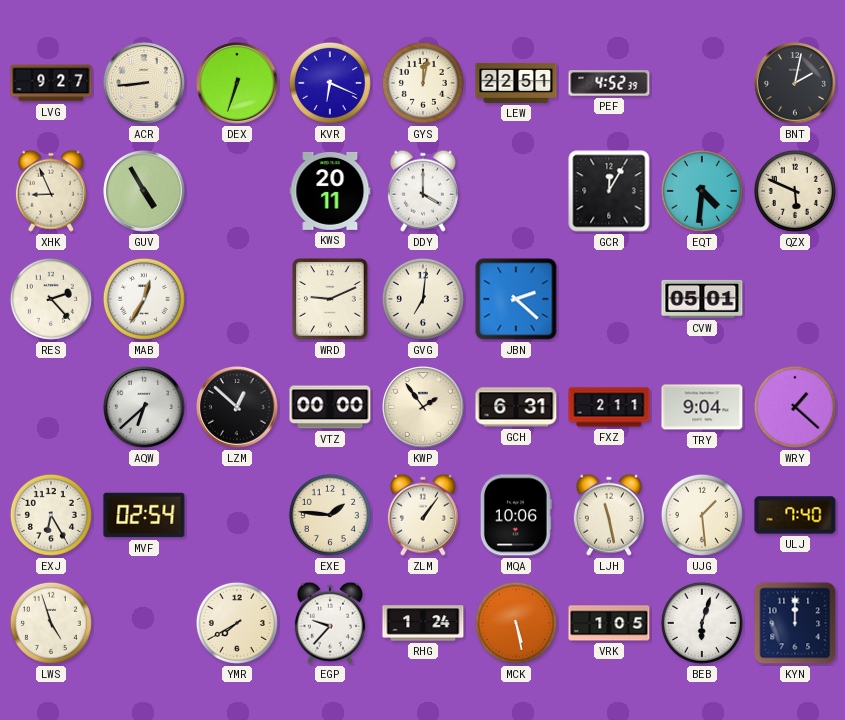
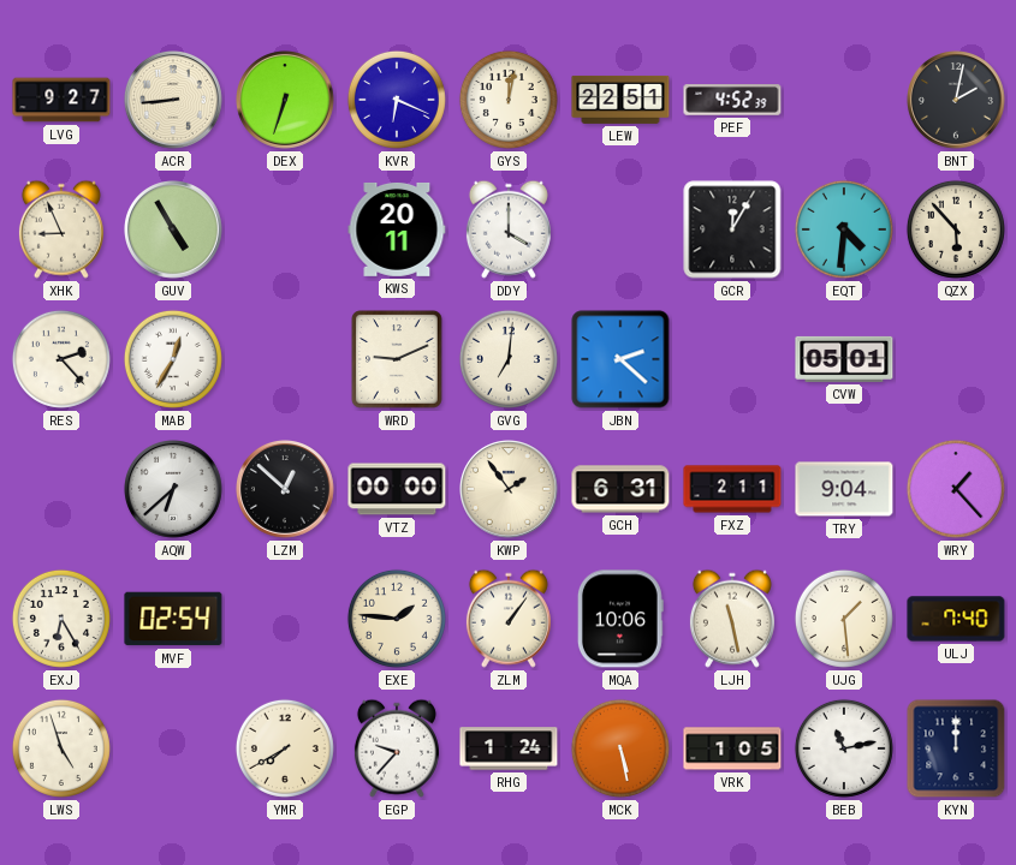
QZX: 5:49 -> 5:53
WRY: 1:22 -> 1:23
BEB: 6:03 -> 11:13
